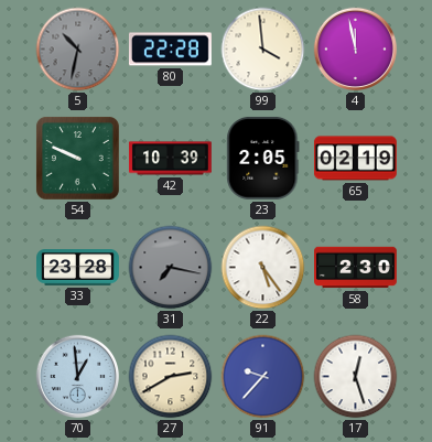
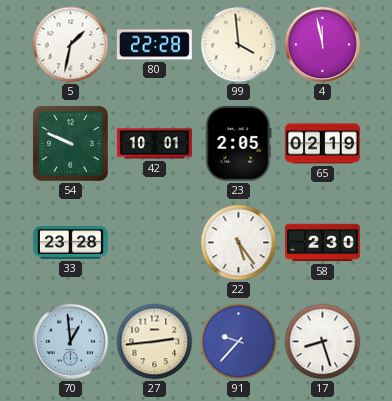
5: 10:32 -> 1:32
5 dial: grey -> white
42: 10:39 -> 10:01
31: 7:17 -> none
27: 2:40 -> 2:44
17: 12:27 -> 8:27
